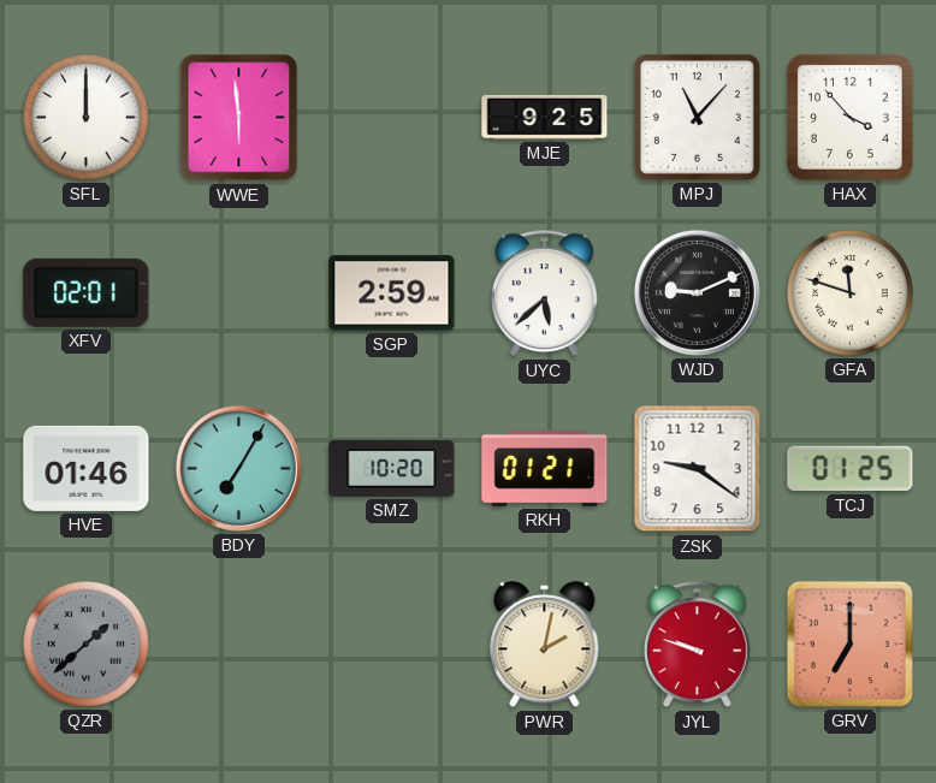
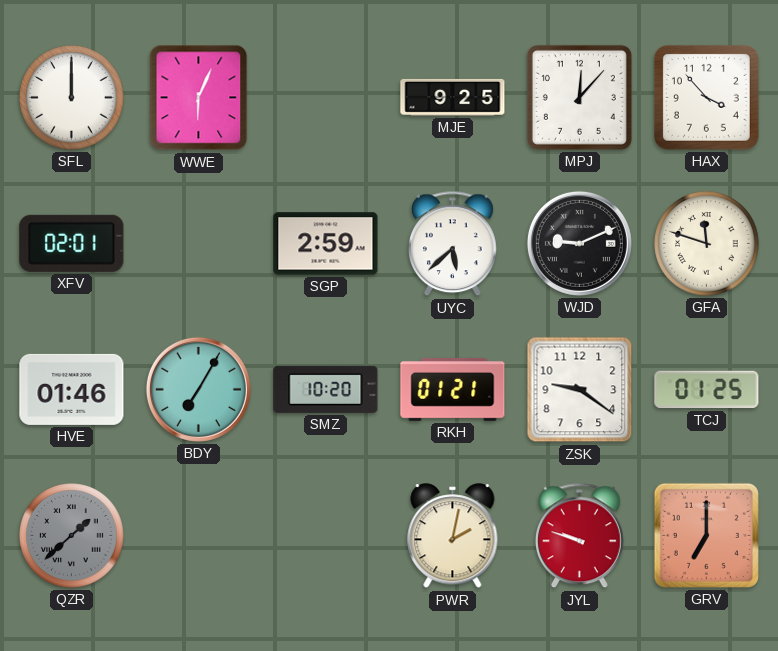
WWE: 5:59 -> 6:04
MPJ: 11:07 -> 12:07
